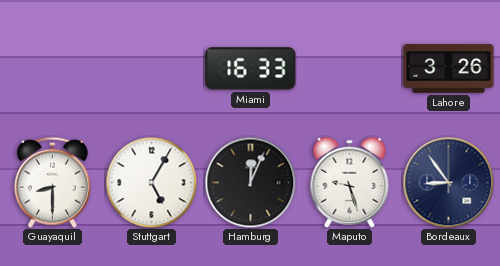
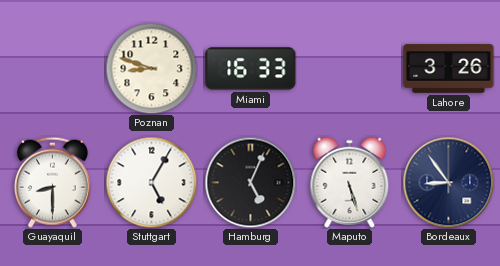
Poznan: none -> 8:48
Hamburg: 12:04 -> 5:04
Maputo: 9:27 -> 5:27
